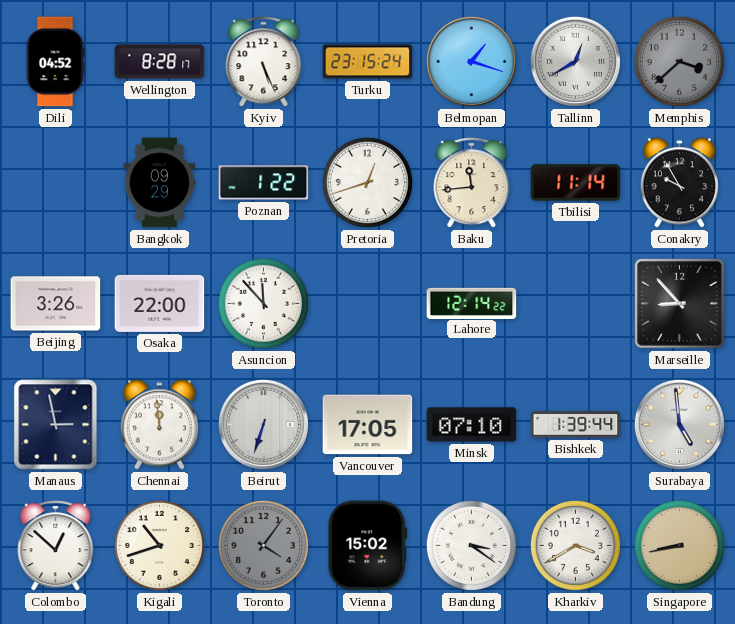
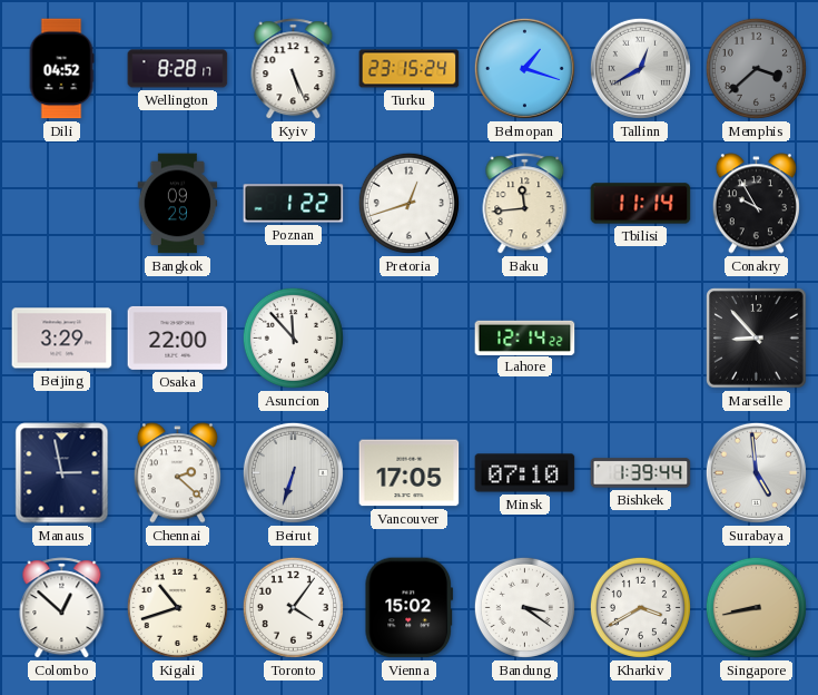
Beijing: 3:26 -> 3:29
Chennai: 11:59 -> 2:22
Toronto dial: grey -> white
